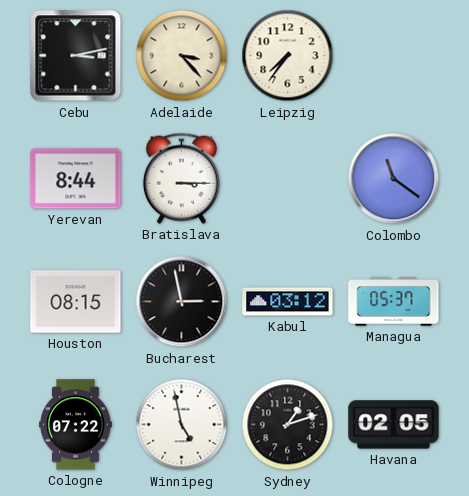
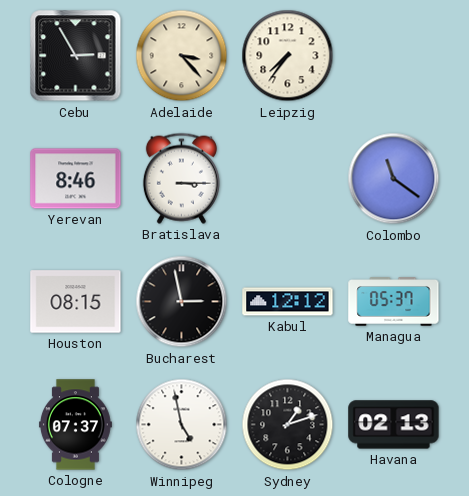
Cebu: 3:13 -> 2:55
Yerevan: 8:44 -> 8:46
Kabul: 03:12 -> 12:12
Cologne: 07:22 -> 07:37
Havana: 02:05 -> 02:13
